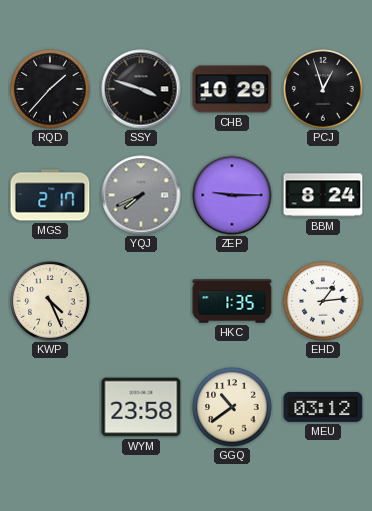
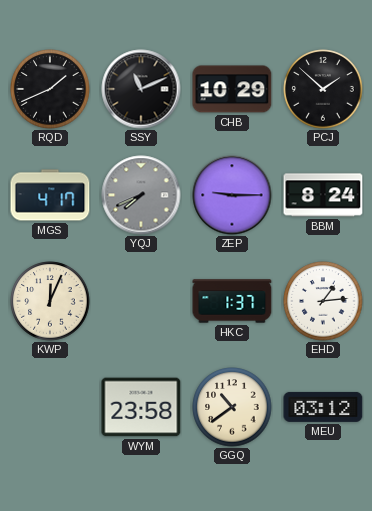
RQD: 1:37 -> 1:41
SSY: 3:48 -> 11:11
PCJ: 12:57 -> 1:52
MGS: 2:17 -> 4:17
KWP: 4:26 -> 12:04
HKC: 1:35 -> 1:37
